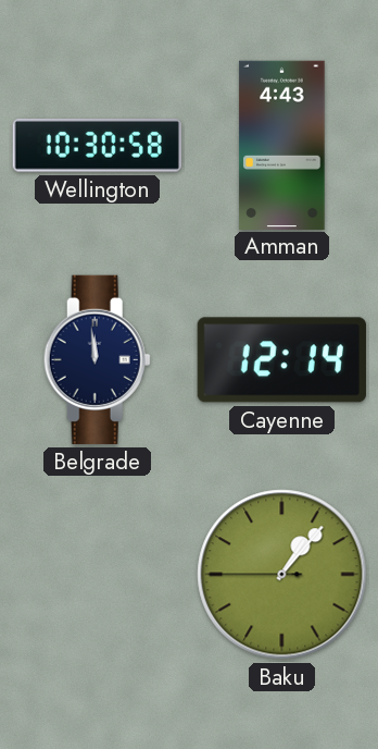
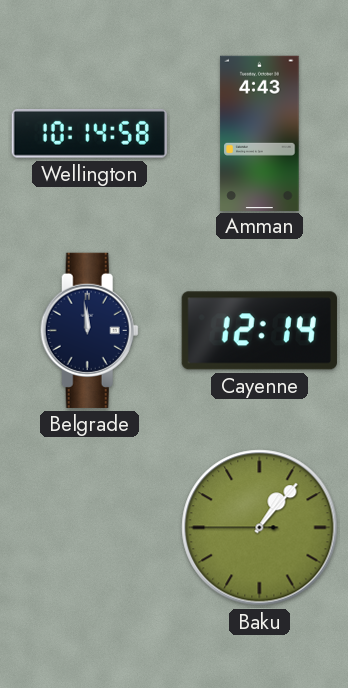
Wellington: 10:30 -> 10:14
